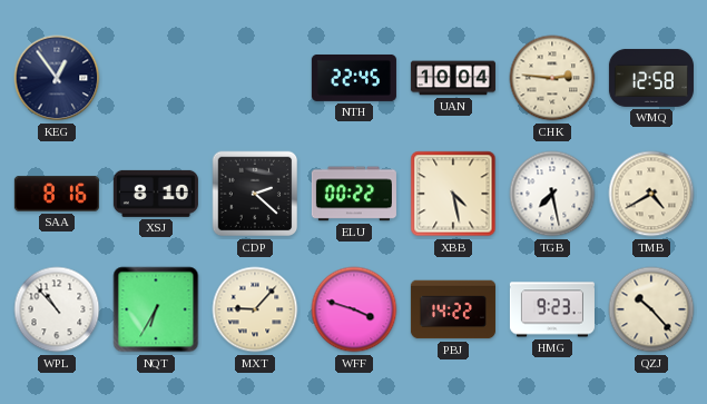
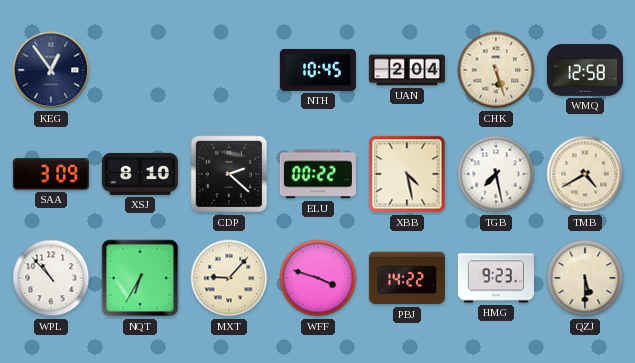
NTH: 22:45 -> 10:45
UAN: 10:04 -> 2:04
CHK: 2:46 -> 5:27
SAA: 8:16 -> 3:09
QZJ: 10:23 -> 5:30
